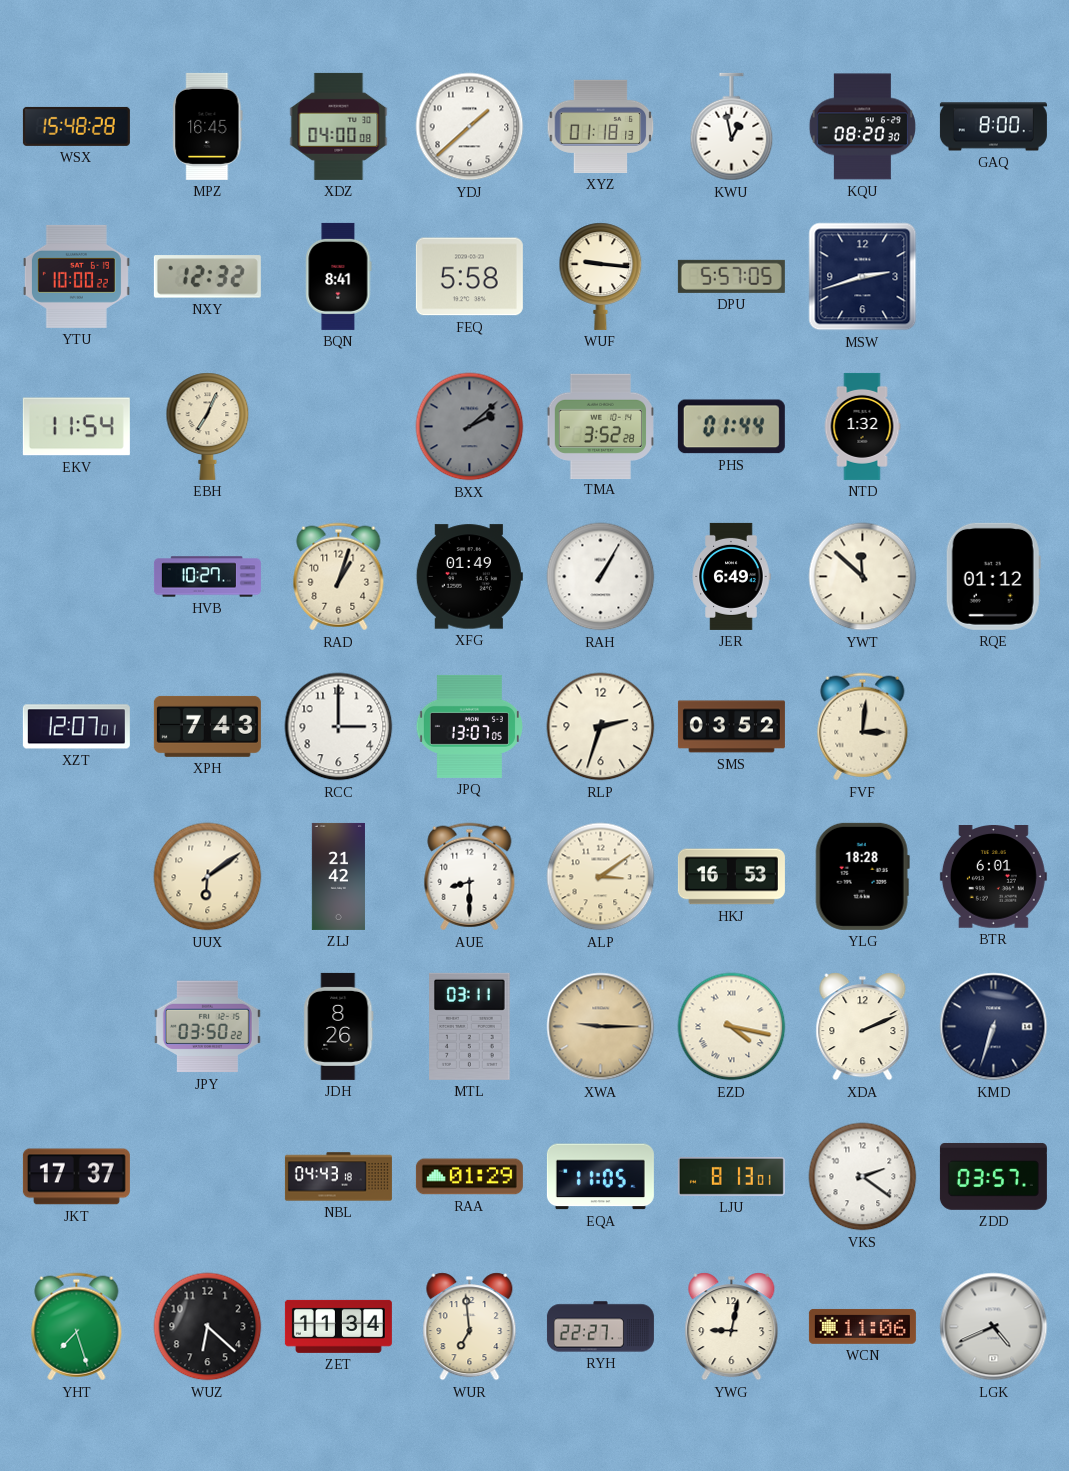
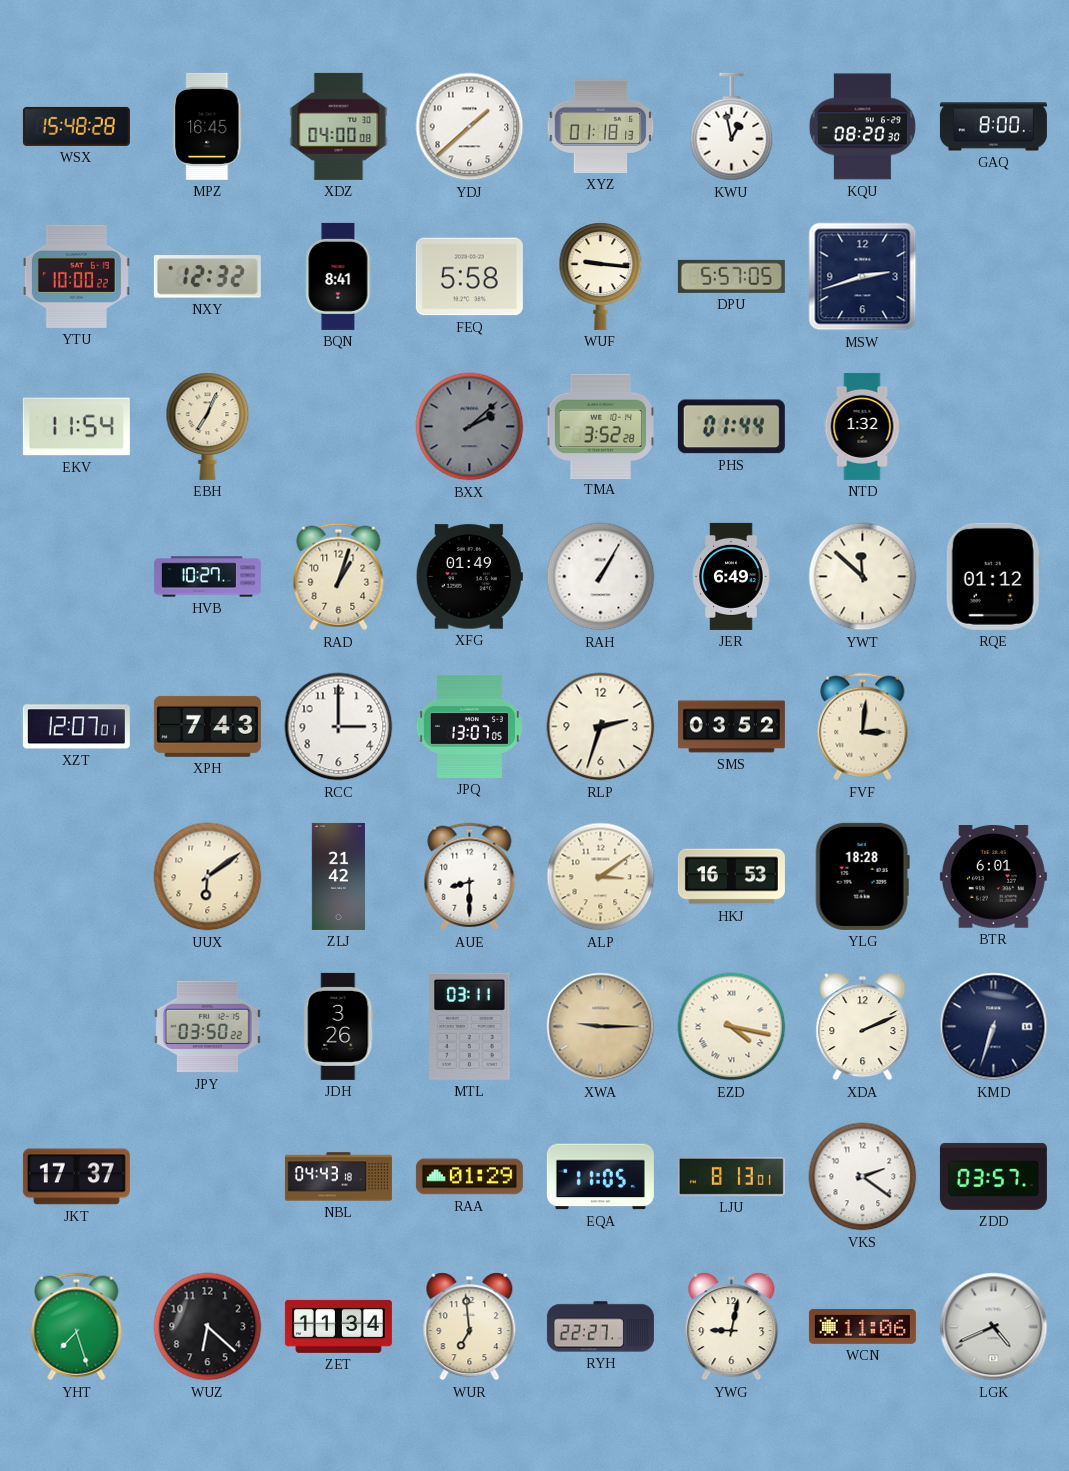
JDH: 8:26 -> 3:26
